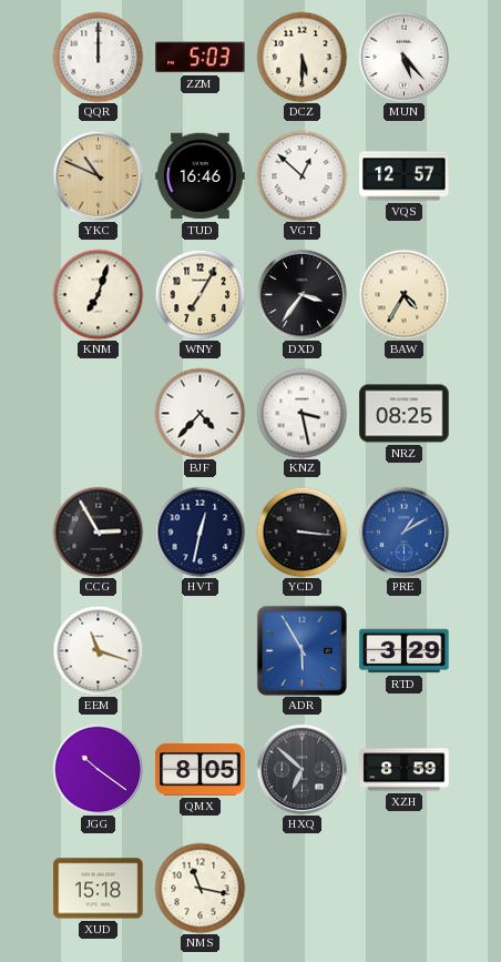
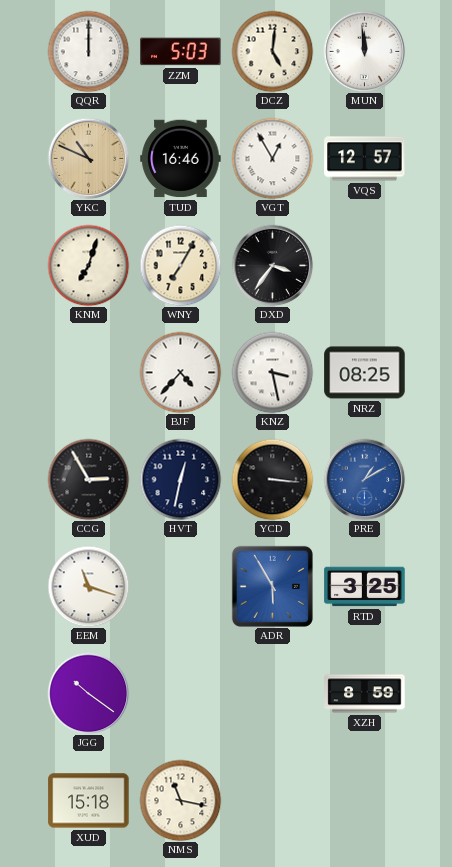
DCZ: 5:30 -> 5:01
MUN: 5:23 -> 11:59
VGT: 12:52 -> 12:55
BAW: 4:35 -> none
RTD: 3:29 -> 3:25
QMX: 8:05 -> none
HXQ: 6:52 -> none
